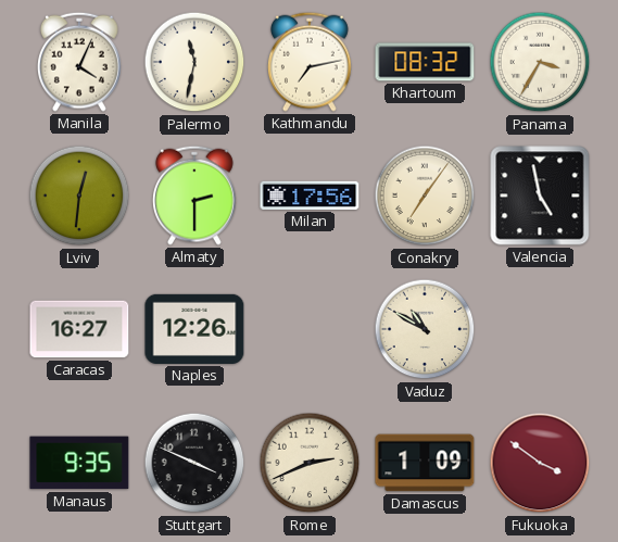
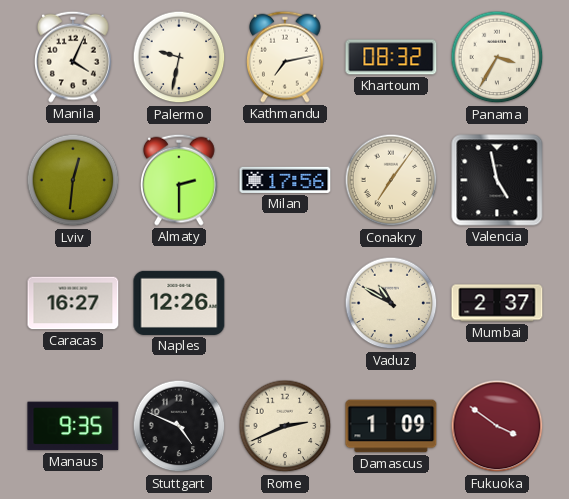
Palermo: 11:32 -> 9:32
Mumbai: none -> 2:37
Stuttgart: 3:49 -> 4:49
